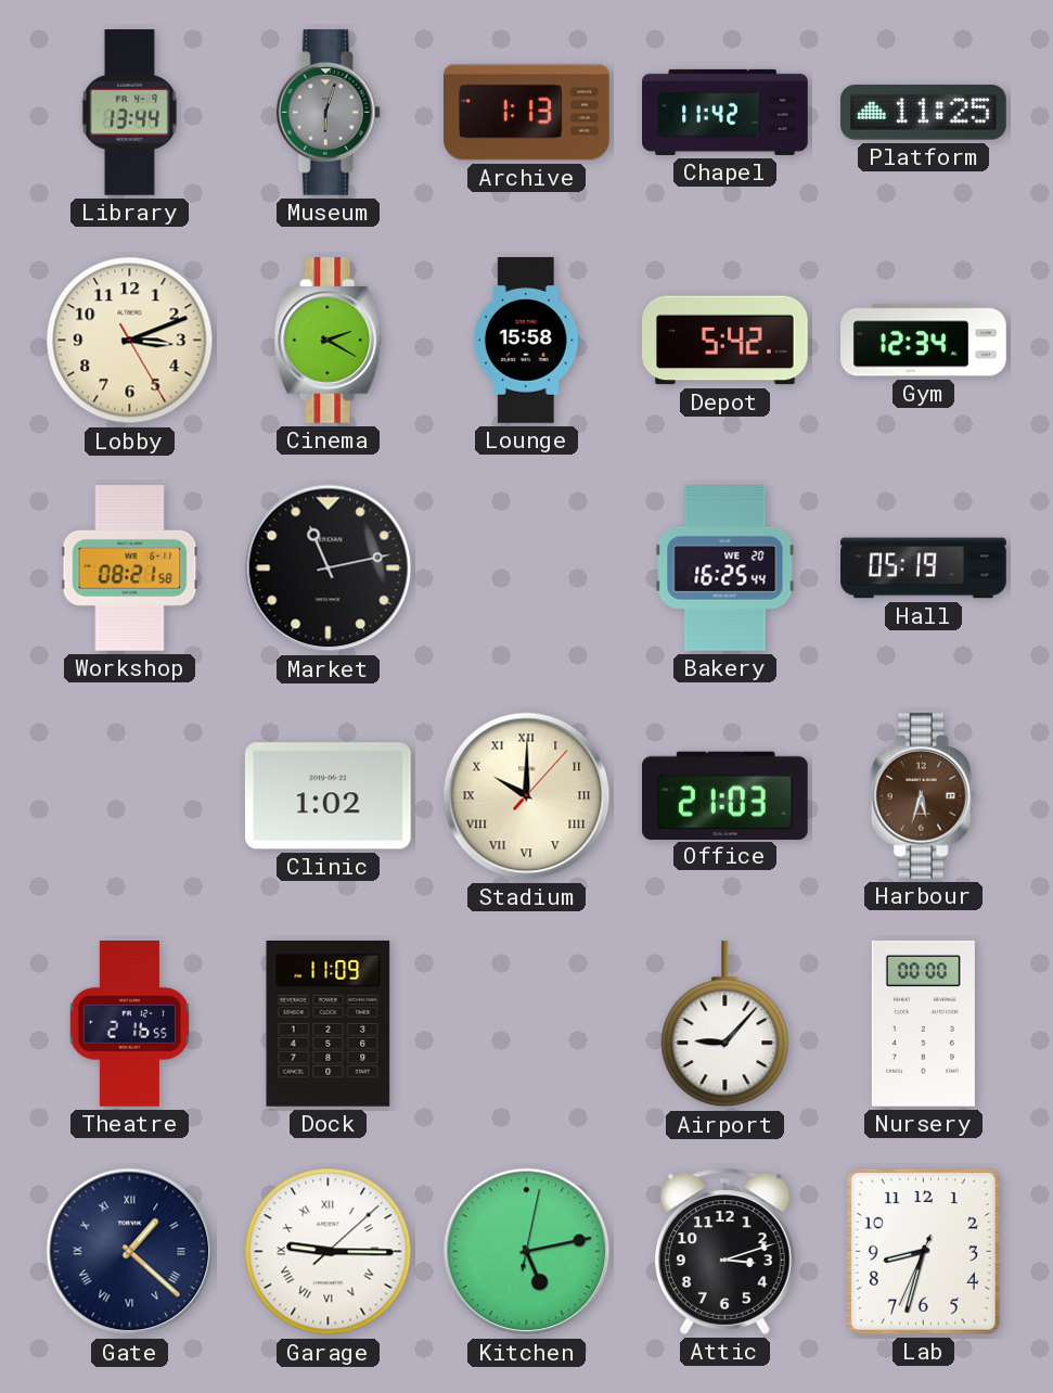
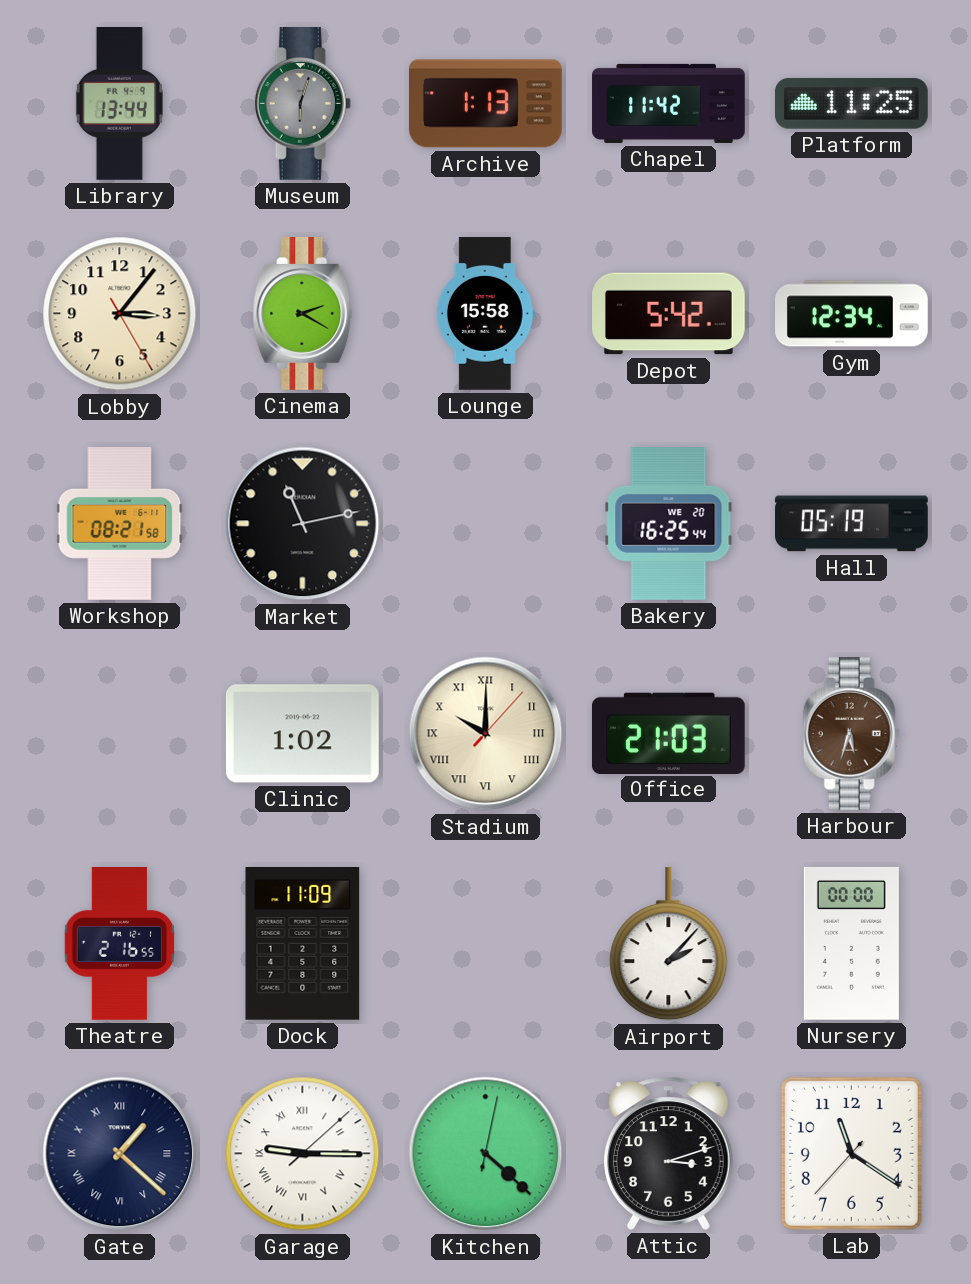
Lobby: 3:11 -> 3:06
Airport: 9:07 -> 2:07
Kitchen: 5:13 -> 4:22
Lab: 8:32 -> 11:20
